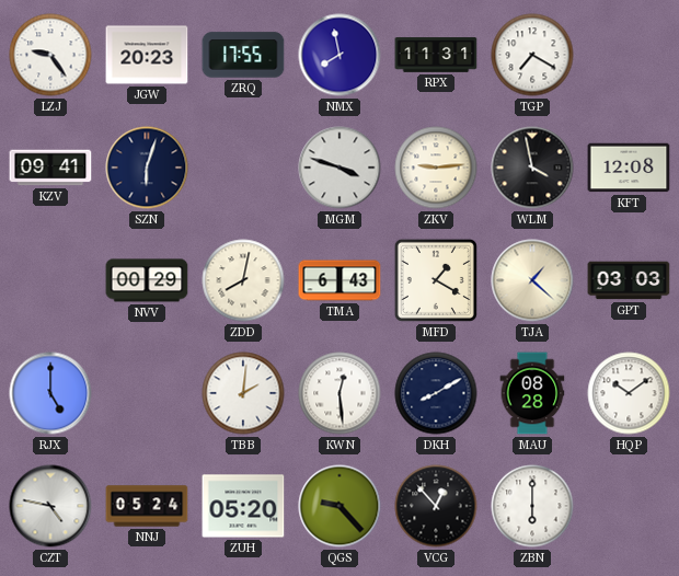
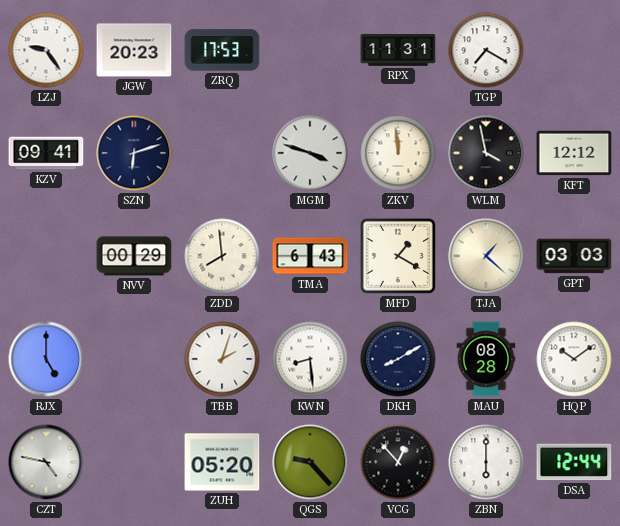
ZRQ: 17:55 -> 17:53
NMX: 7:58 -> none
SZN: 6:03 -> 6:12
ZKV: 9:14 -> 11:59
KFT: 12:08 -> 12:12
ZDD: 8:02 -> 7:59
TBB: 2:01 -> 2:03
KWN: 12:29 -> 8:29
NNJ: 05:24 -> none
DSA: none -> 12:44
